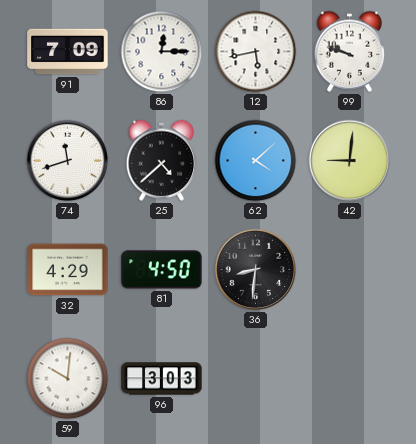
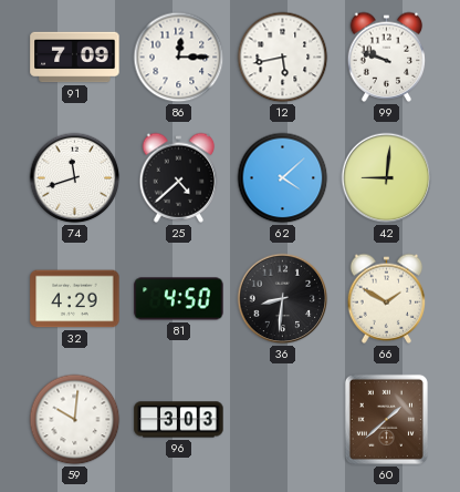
66: none -> 1:50
60: none -> 1:38
